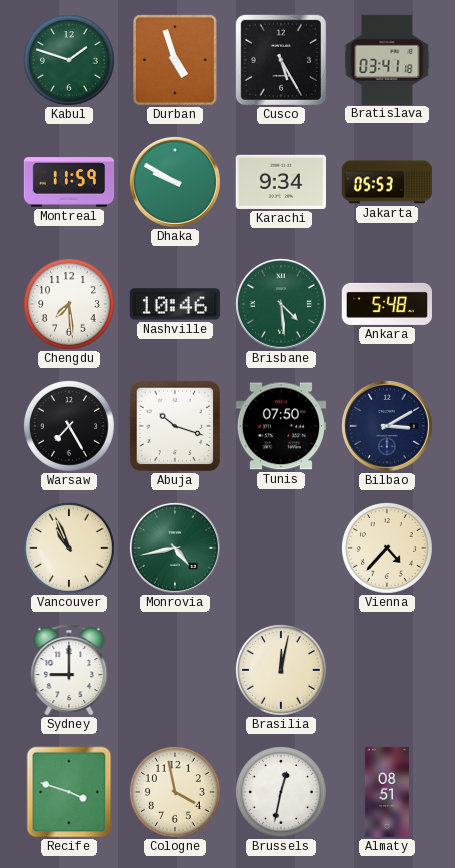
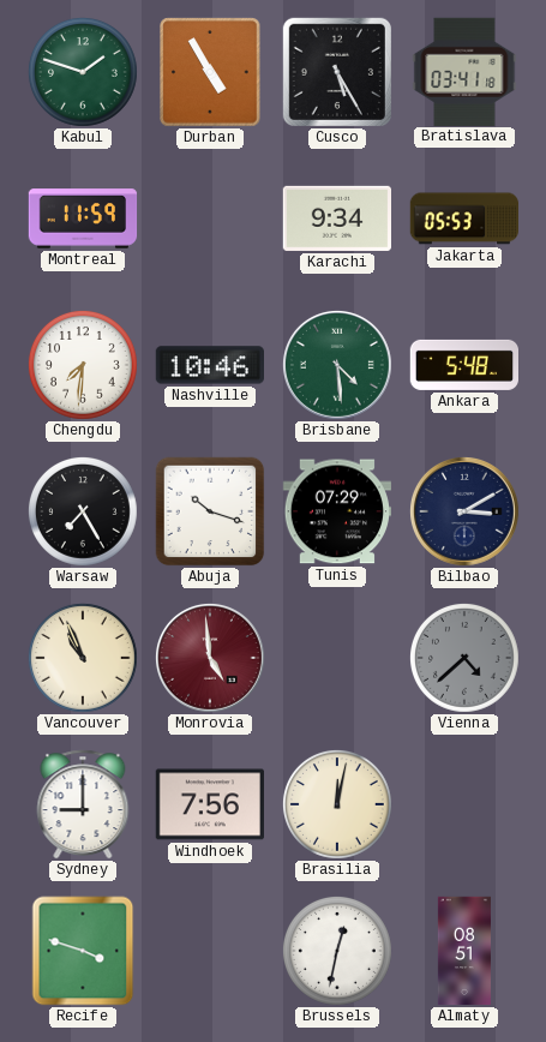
Durban: 4:57 -> 4:55
Dhaka: 9:50 -> none
Chengdu: 7:29 -> 7:31
Tunis: 07:50 -> 07:29
Monrovia: 4:43 -> 4:59
Monrovia dial: green -> burgundy
Vienna: 4:37 -> 4:38
Vienna dial: cream -> grey
Windhoek: none -> 7:56
Cologne: 3:58 -> none
